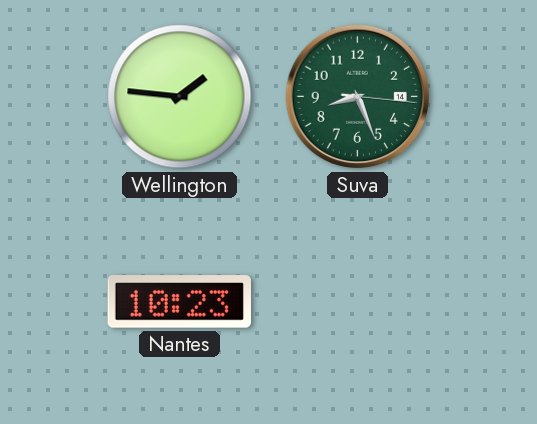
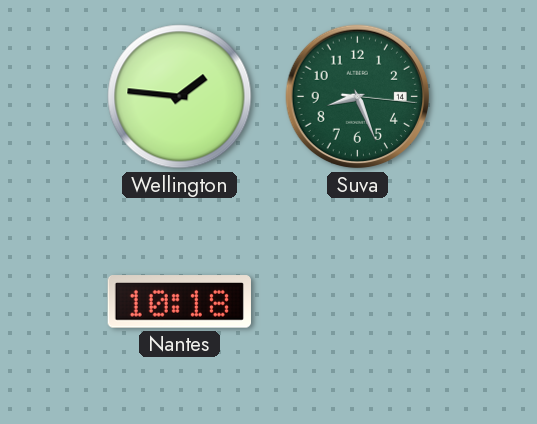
Nantes: 10:23 -> 10:18
